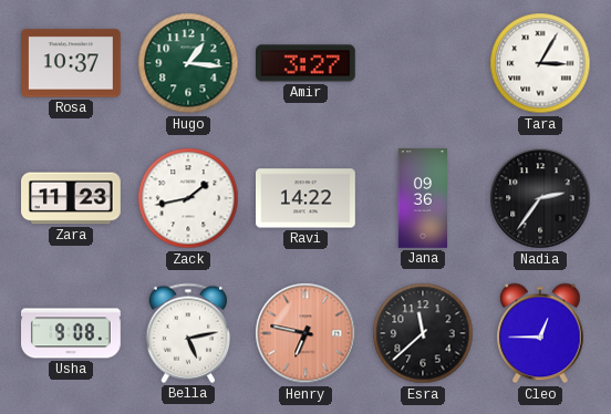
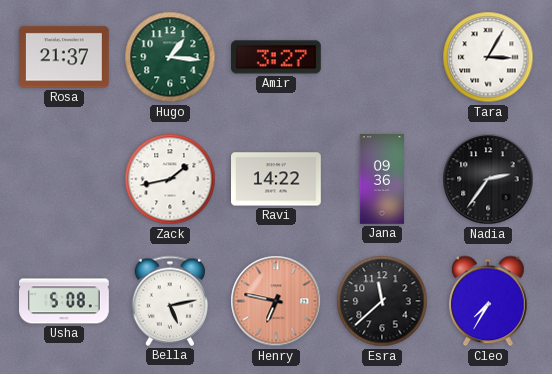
Rosa: 10:37 -> 21:37
Zara: 11:23 -> none
Usha: 9:08 -> 5:08
Cleo: 12:45 -> 7:35
